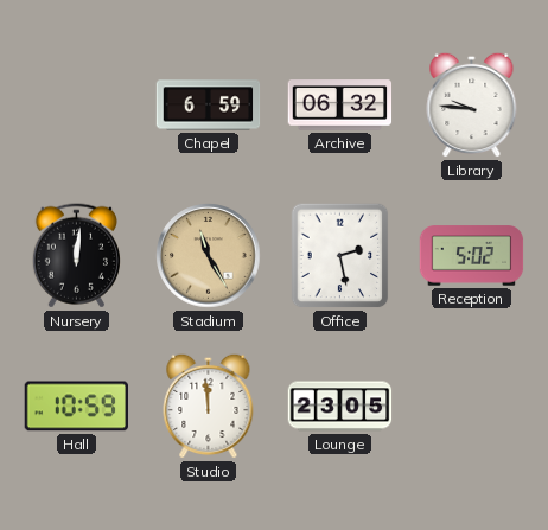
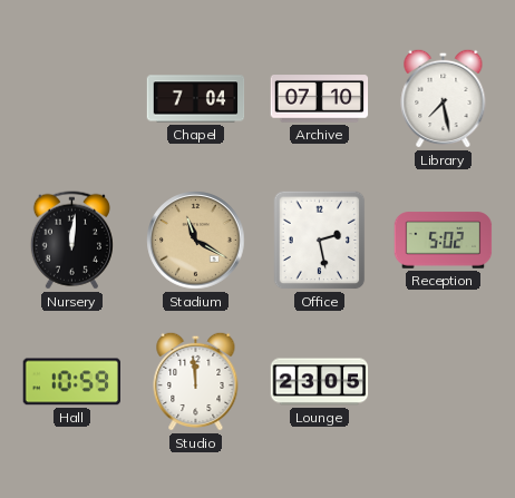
Chapel: 6:59 -> 7:04
Archive: 06:32 -> 07:10
Library: 9:46 -> 7:28
Stadium: 11:25 -> 11:20
